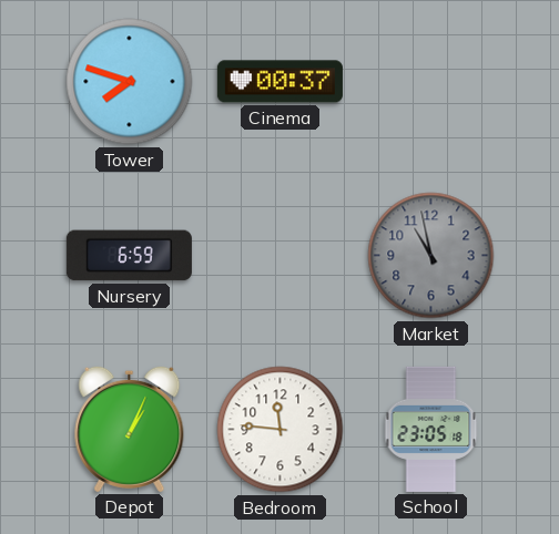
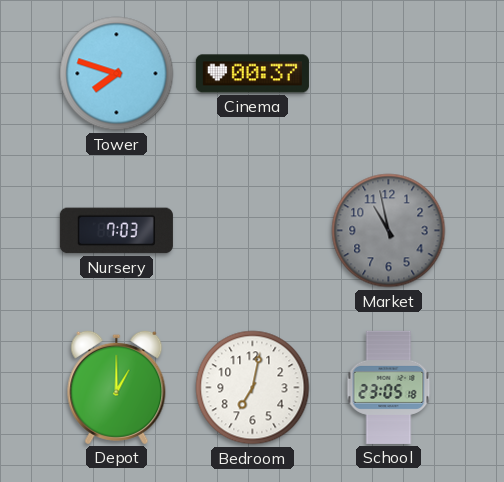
Nursery: 6:59 -> 7:03
Depot: 1:04 -> 1:00
Bedroom: 11:46 -> 7:02
